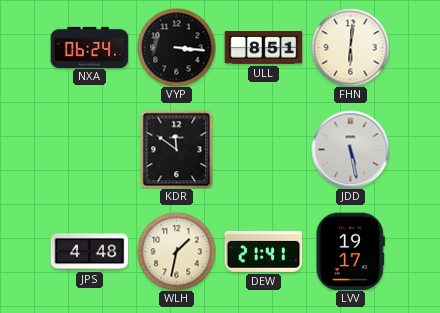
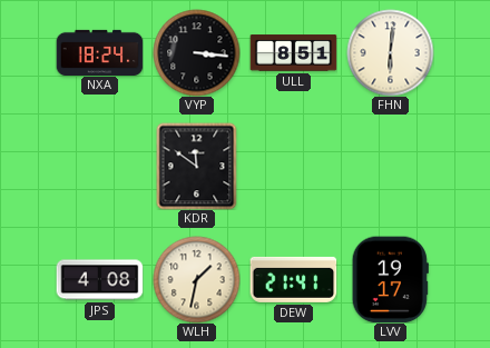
NXA: 06:24 -> 18:24
JDD: 5:28 -> none
JPS: 4:48 -> 4:08
